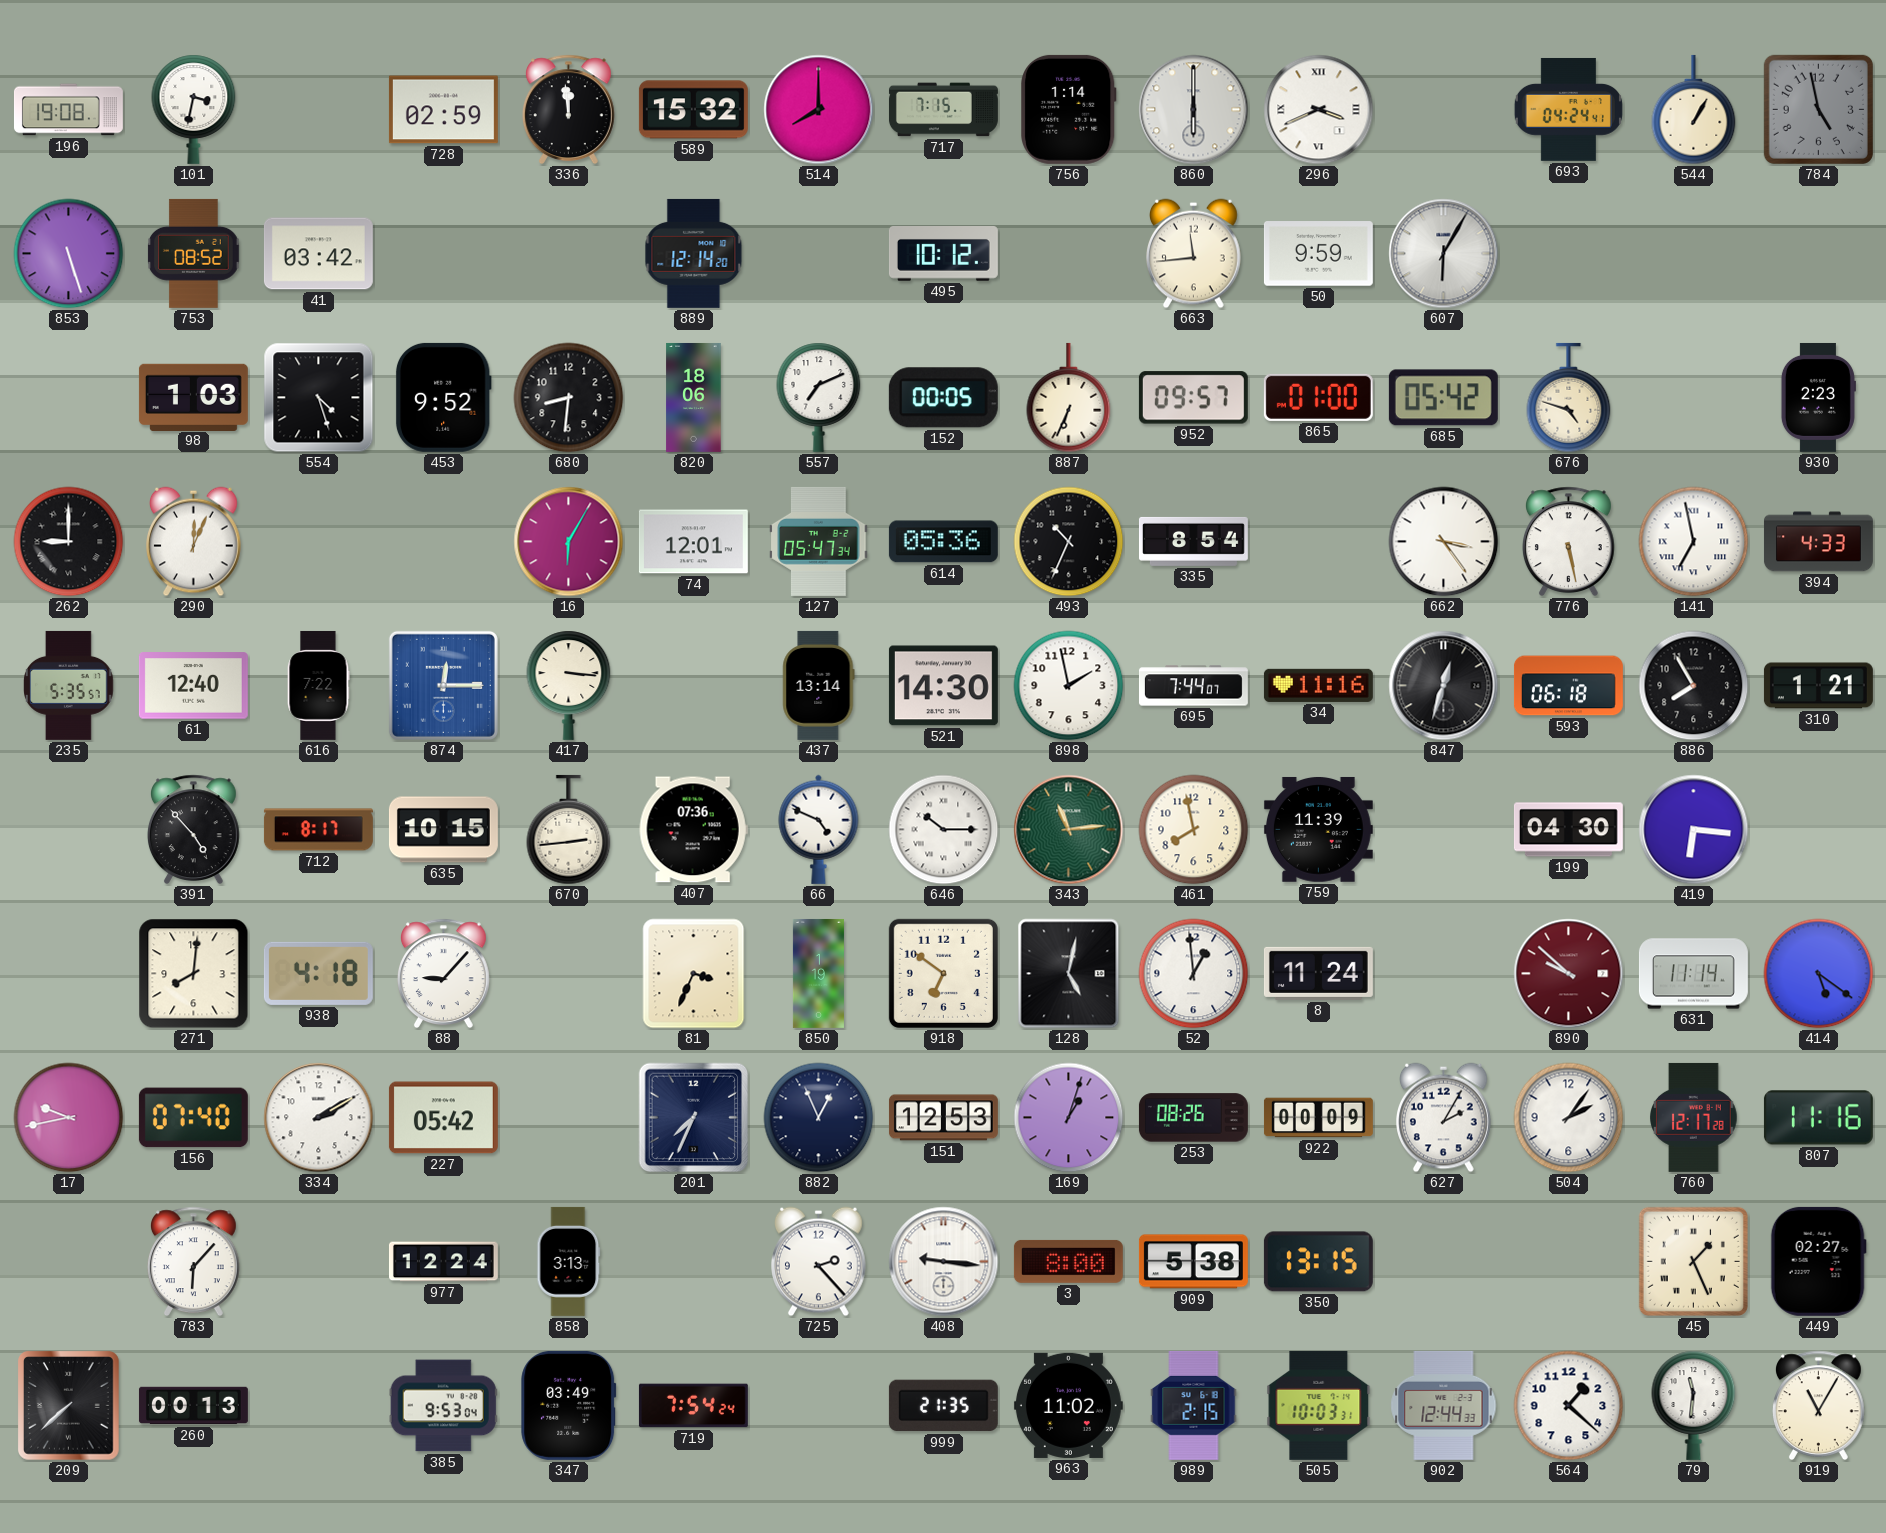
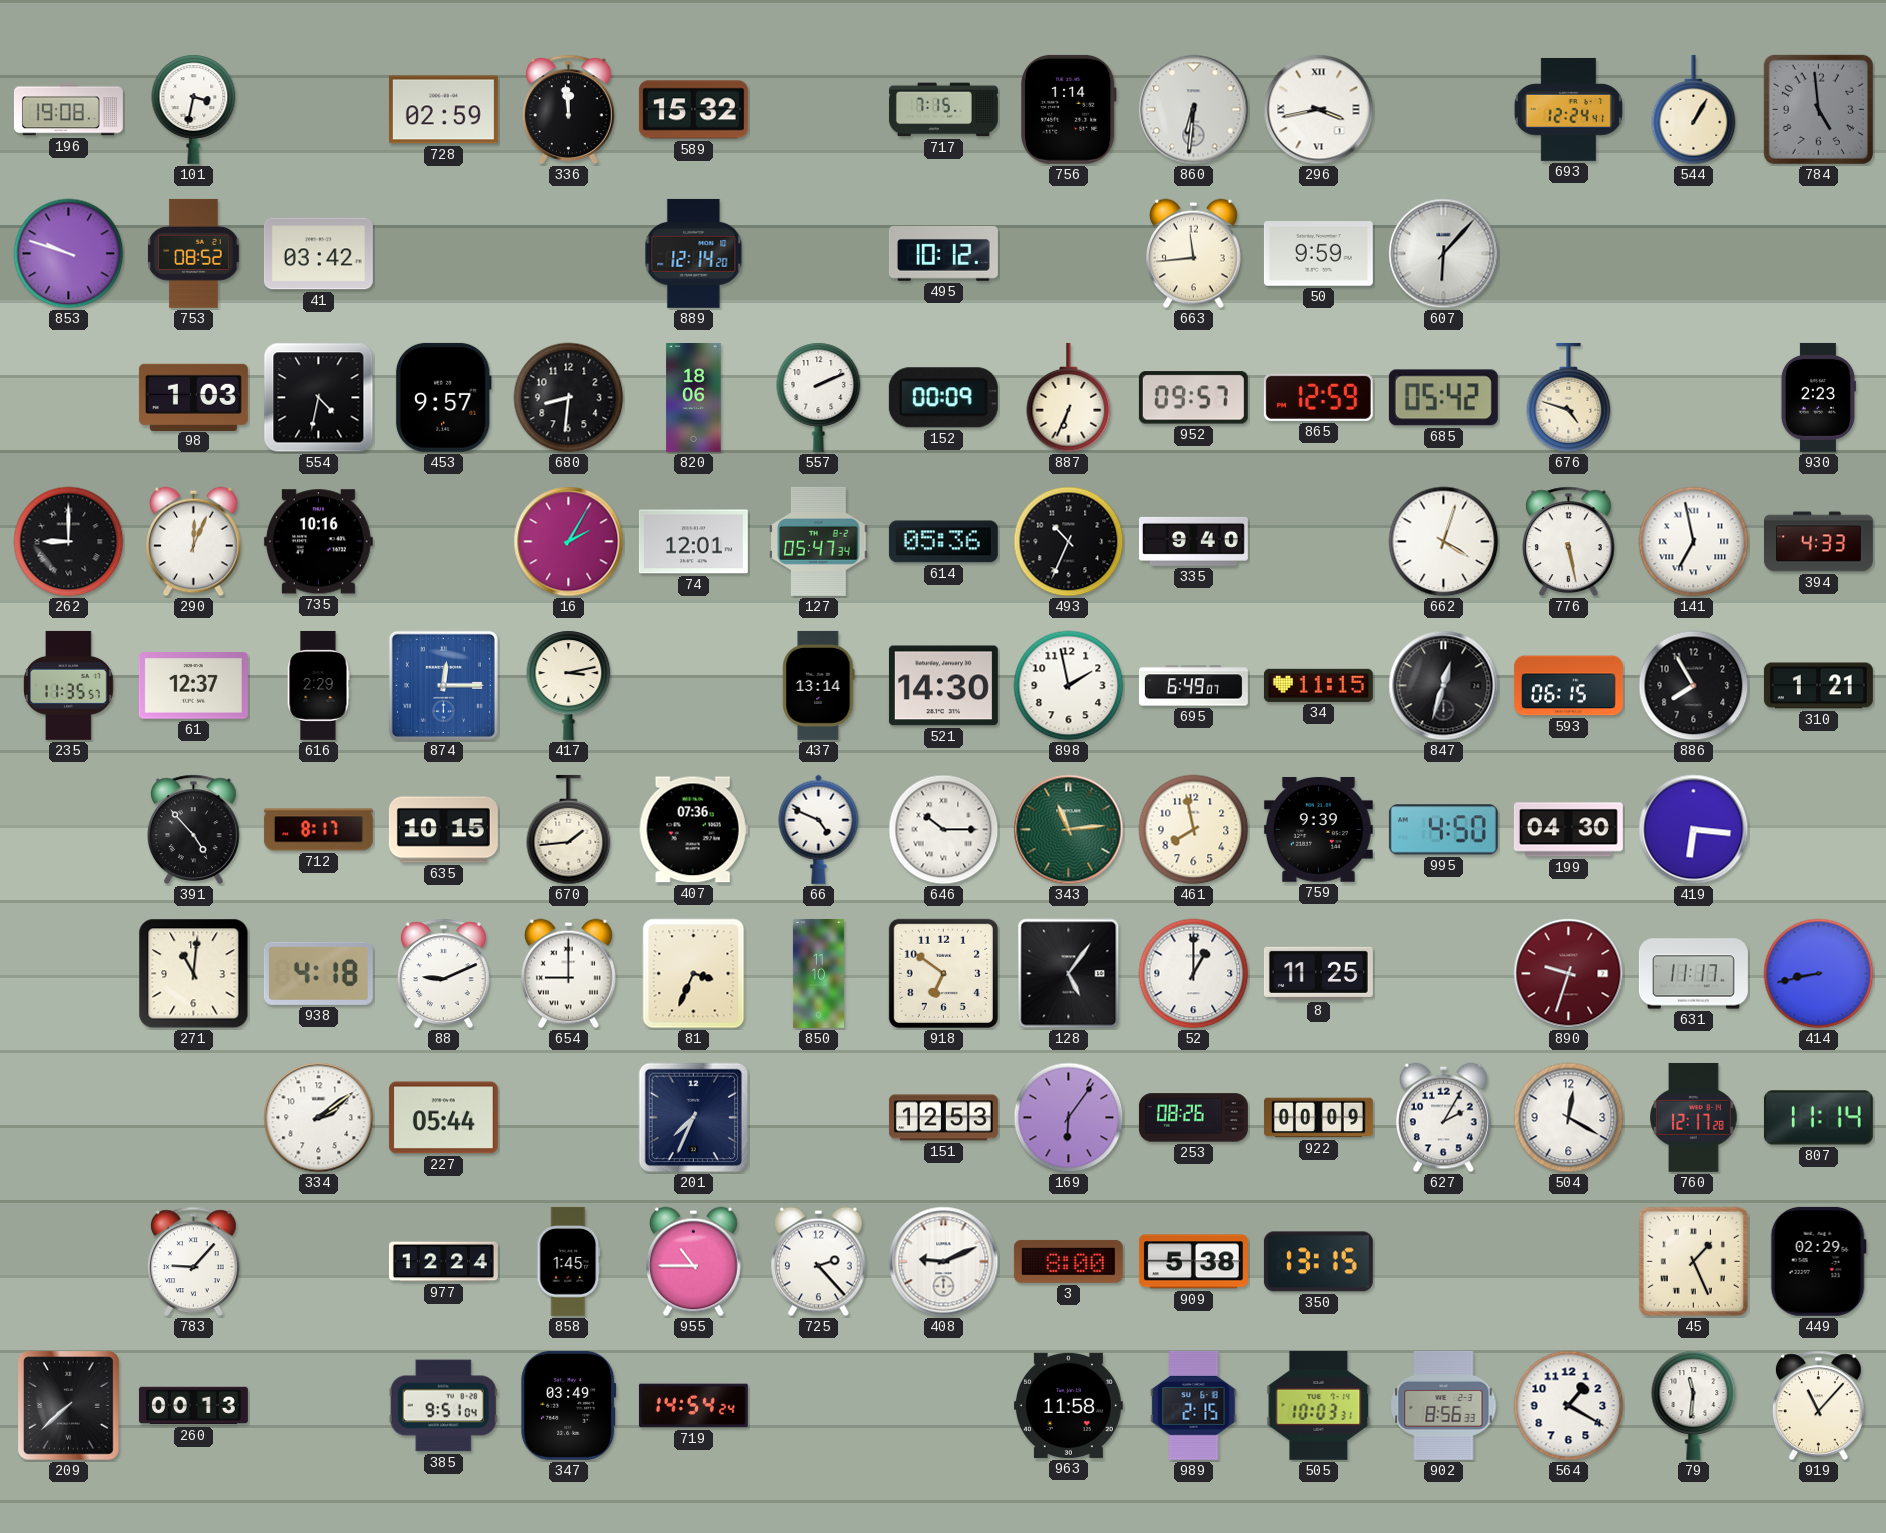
514: 8:00 -> none
860: 6:00 -> 6:31
296: 3:41 -> 3:43
693: 04:24 -> 12:24
784: 4:58 -> 4:59
853: 5:27 -> 9:48
607: 6:05 -> 6:07
554: 4:27 -> 4:32
453: 9:52 -> 9:57
557: 7:11 -> 2:11
152: 00:05 -> 00:09
865: 01:00 -> 12:59
735: none -> 10:16
16: 6:05 -> 2:05
335: 8:54 -> 9:40
662: 3:24 -> 4:03
235: 5:35 -> 11:35
61: 12:40 -> 12:37
616: 7:22 -> 2:29
417: 3:16 -> 3:13
695: 7:44 -> 6:49
34: 11:16 -> 11:15
593: 06:18 -> 06:15
670: 2:44 -> 1:44
759: 11:39 -> 9:39
995: none -> 4:50
271: 8:01 -> 11:01
88: 9:07 -> 9:11
654: none -> 9:00
850: 1:19 -> 11:10
128: 5:02 -> 5:06
52: 12:59 -> 1:00
8: 11:24 -> 11:25
890: 9:52 -> 9:33
631: 11:14 -> 11:17
414: 5:21 -> 8:43
17: 9:43 -> none
156: 07:40 -> none
334: 2:10 -> 2:09
227: 05:42 -> 05:44
882: 12:56 -> none
169: 1:03 -> 6:06
504: 2:06 -> 12:20
807: 11:16 -> 11:14
783: 6:07 -> 9:07
858: 3:13 -> 1:45
955: none -> 10:45
408: 9:16 -> 9:11
449: 02:27 -> 02:29
385: 9:53 -> 9:51
719: 7:54 -> 14:54
999: 21:35 -> none
963: 11:02 -> 11:58
902: 12:44 -> 8:56
564: 1:22 -> 1:20
919: 11:05 -> 11:07
